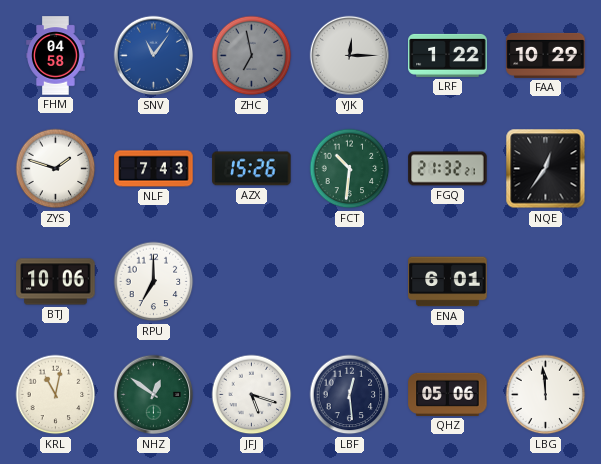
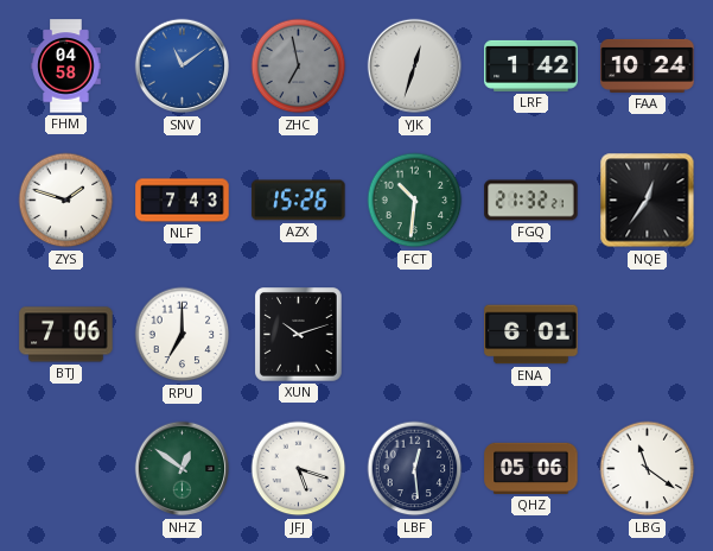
SNV: 11:06 -> 11:09
YJK: 12:15 -> 12:33
LRF: 1:22 -> 1:42
FAA: 10:29 -> 10:24
BTJ: 10:06 -> 7:06
XUN: none -> 10:12
KRL: 11:02 -> none
LBG: 11:59 -> 11:21
